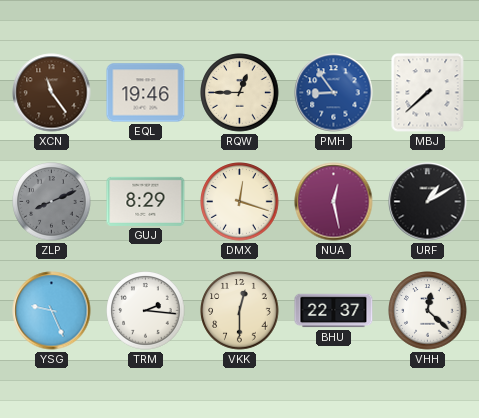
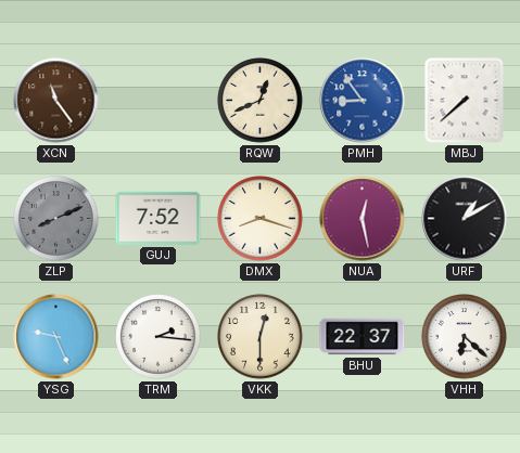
EQL: 19:46 -> none
RQW: 12:45 -> 12:41
GUJ: 8:29 -> 7:52
DMX: 12:18 -> 8:18
VHH: 12:22 -> 6:22
